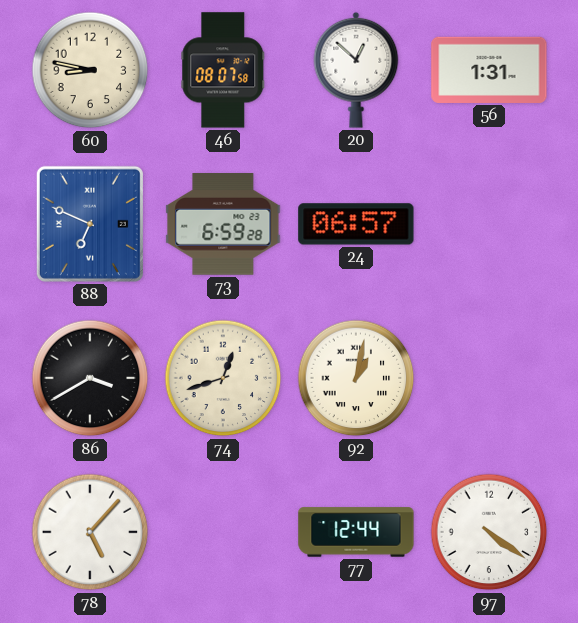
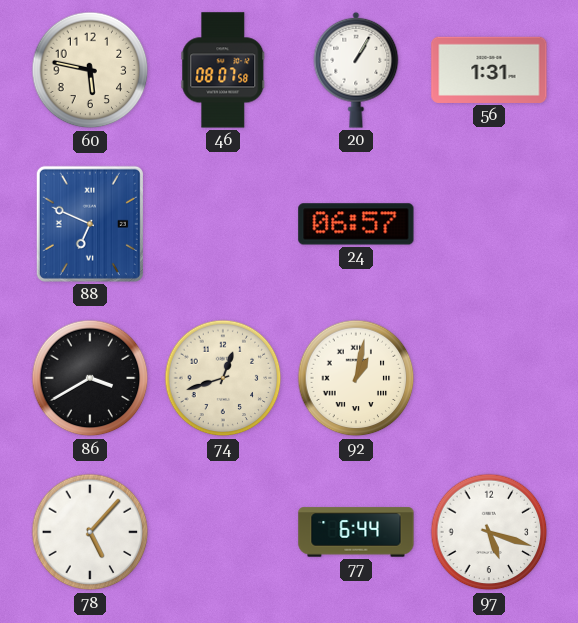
60: 8:47 -> 5:47
20: 12:52 -> 1:05
73: 6:59 -> none
77: 12:44 -> 6:44
97: 4:21 -> 5:18
